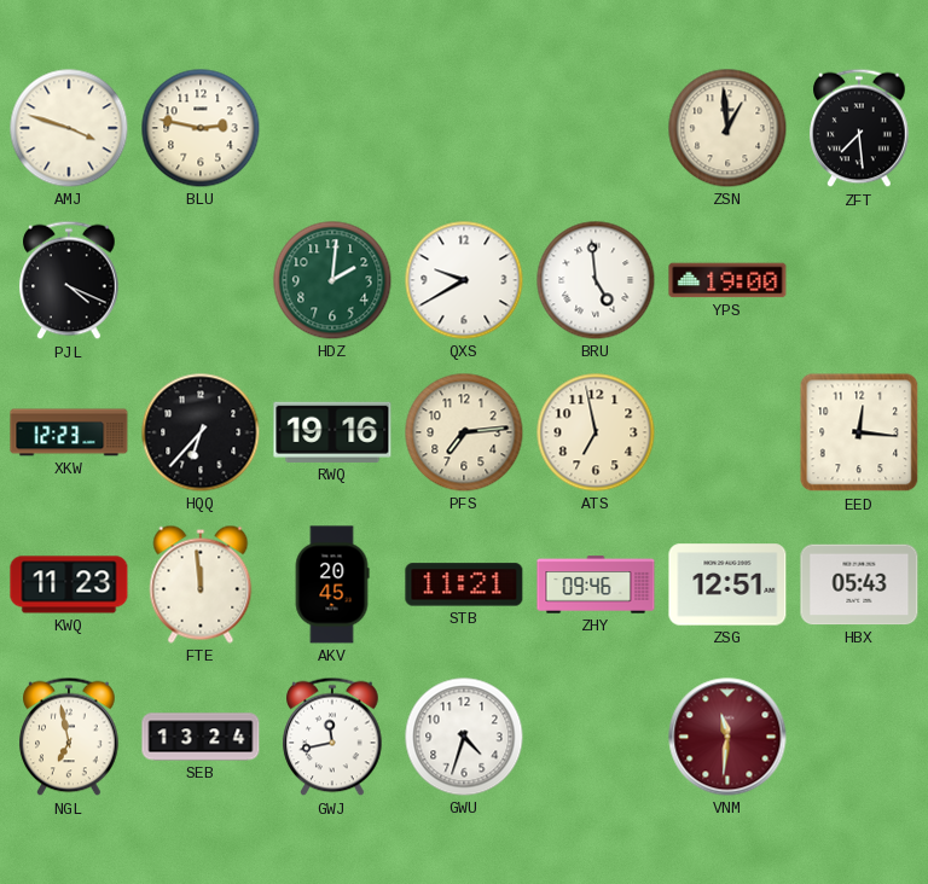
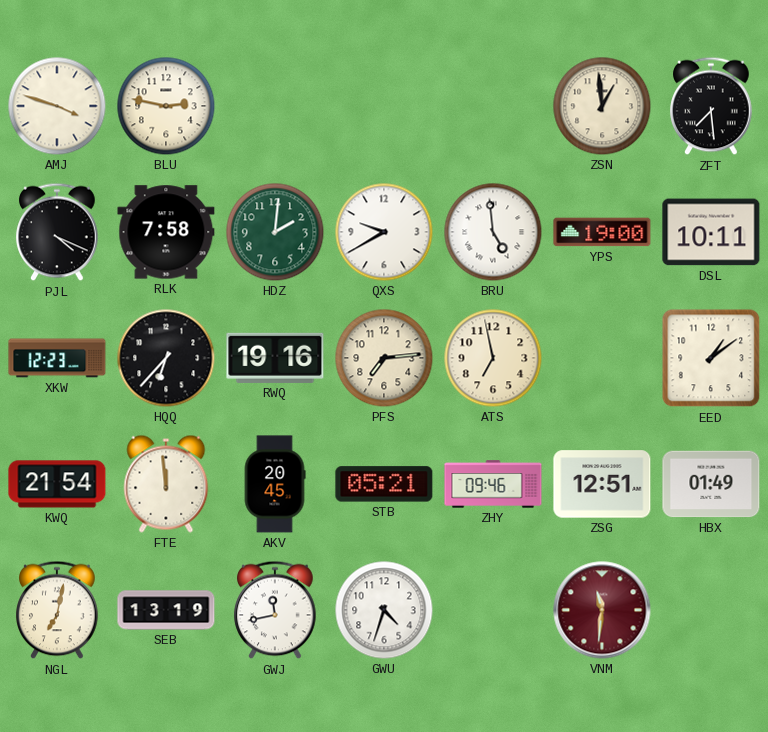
RLK: none -> 7:58
DSL: none -> 10:11
EED: 12:16 -> 1:09
KWQ: 11:23 -> 21:54
STB: 11:21 -> 05:21
HBX: 05:43 -> 01:49
NGL: 6:58 -> 7:02
SEB: 13:24 -> 13:19
